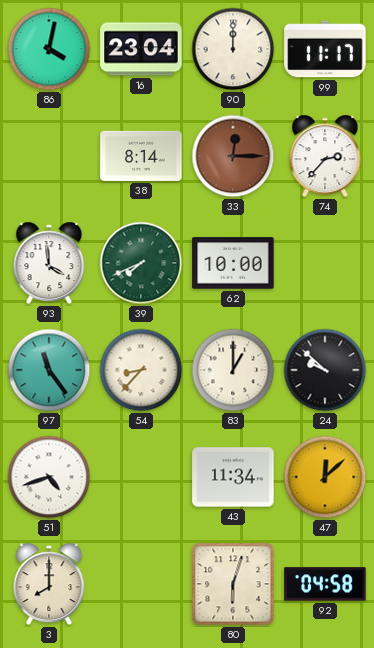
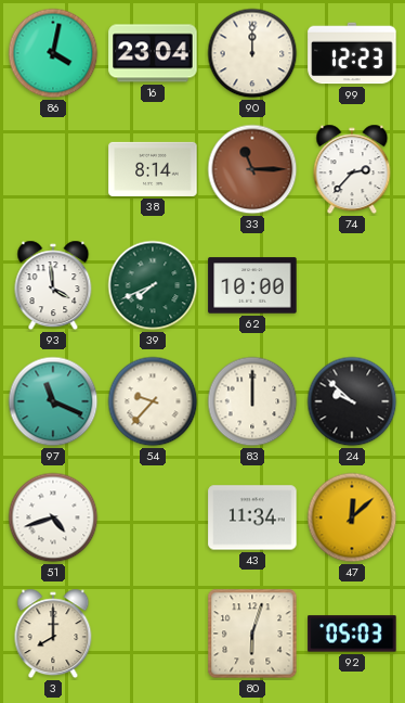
99: 11:17 -> 12:23
33: 12:15 -> 11:15
97: 11:24 -> 11:19
54: 8:37 -> 9:37
83: 1:00 -> 12:00
92: 04:58 -> 05:03
